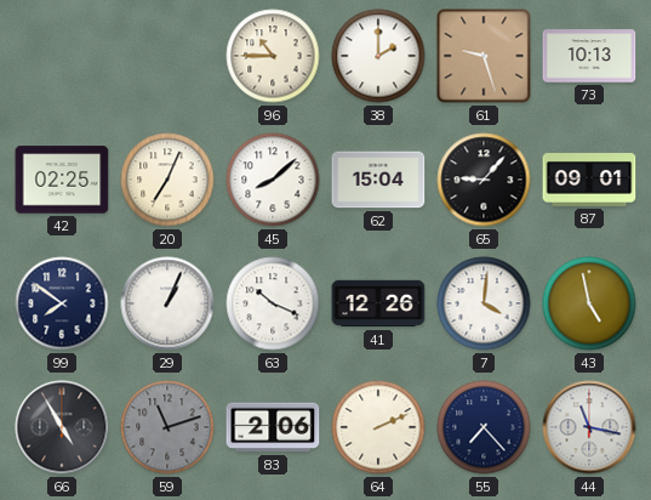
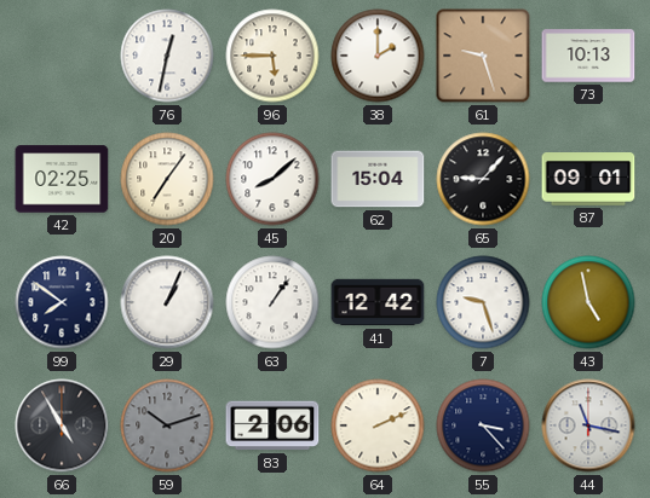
76: none -> 12:32
96: 10:45 -> 5:45
20: 7:04 -> 7:06
63: 10:19 -> 1:06
41: 12:26 -> 12:42
7: 4:01 -> 9:27
59: 11:12 -> 10:12
55: 7:23 -> 3:23
